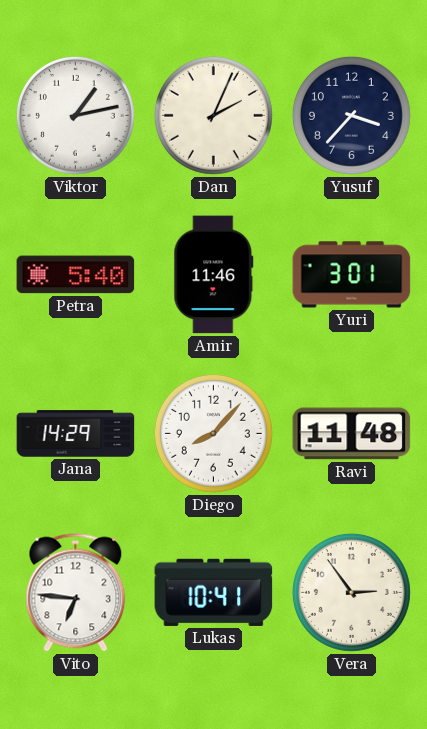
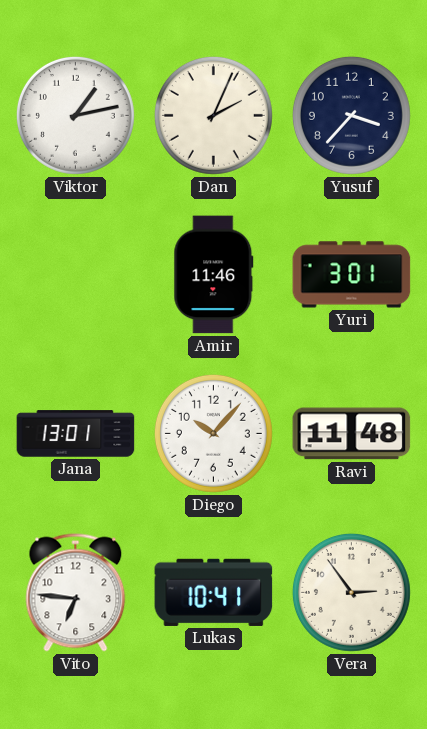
Petra: 5:40 -> none
Jana: 14:29 -> 13:01
Diego: 8:07 -> 10:07
